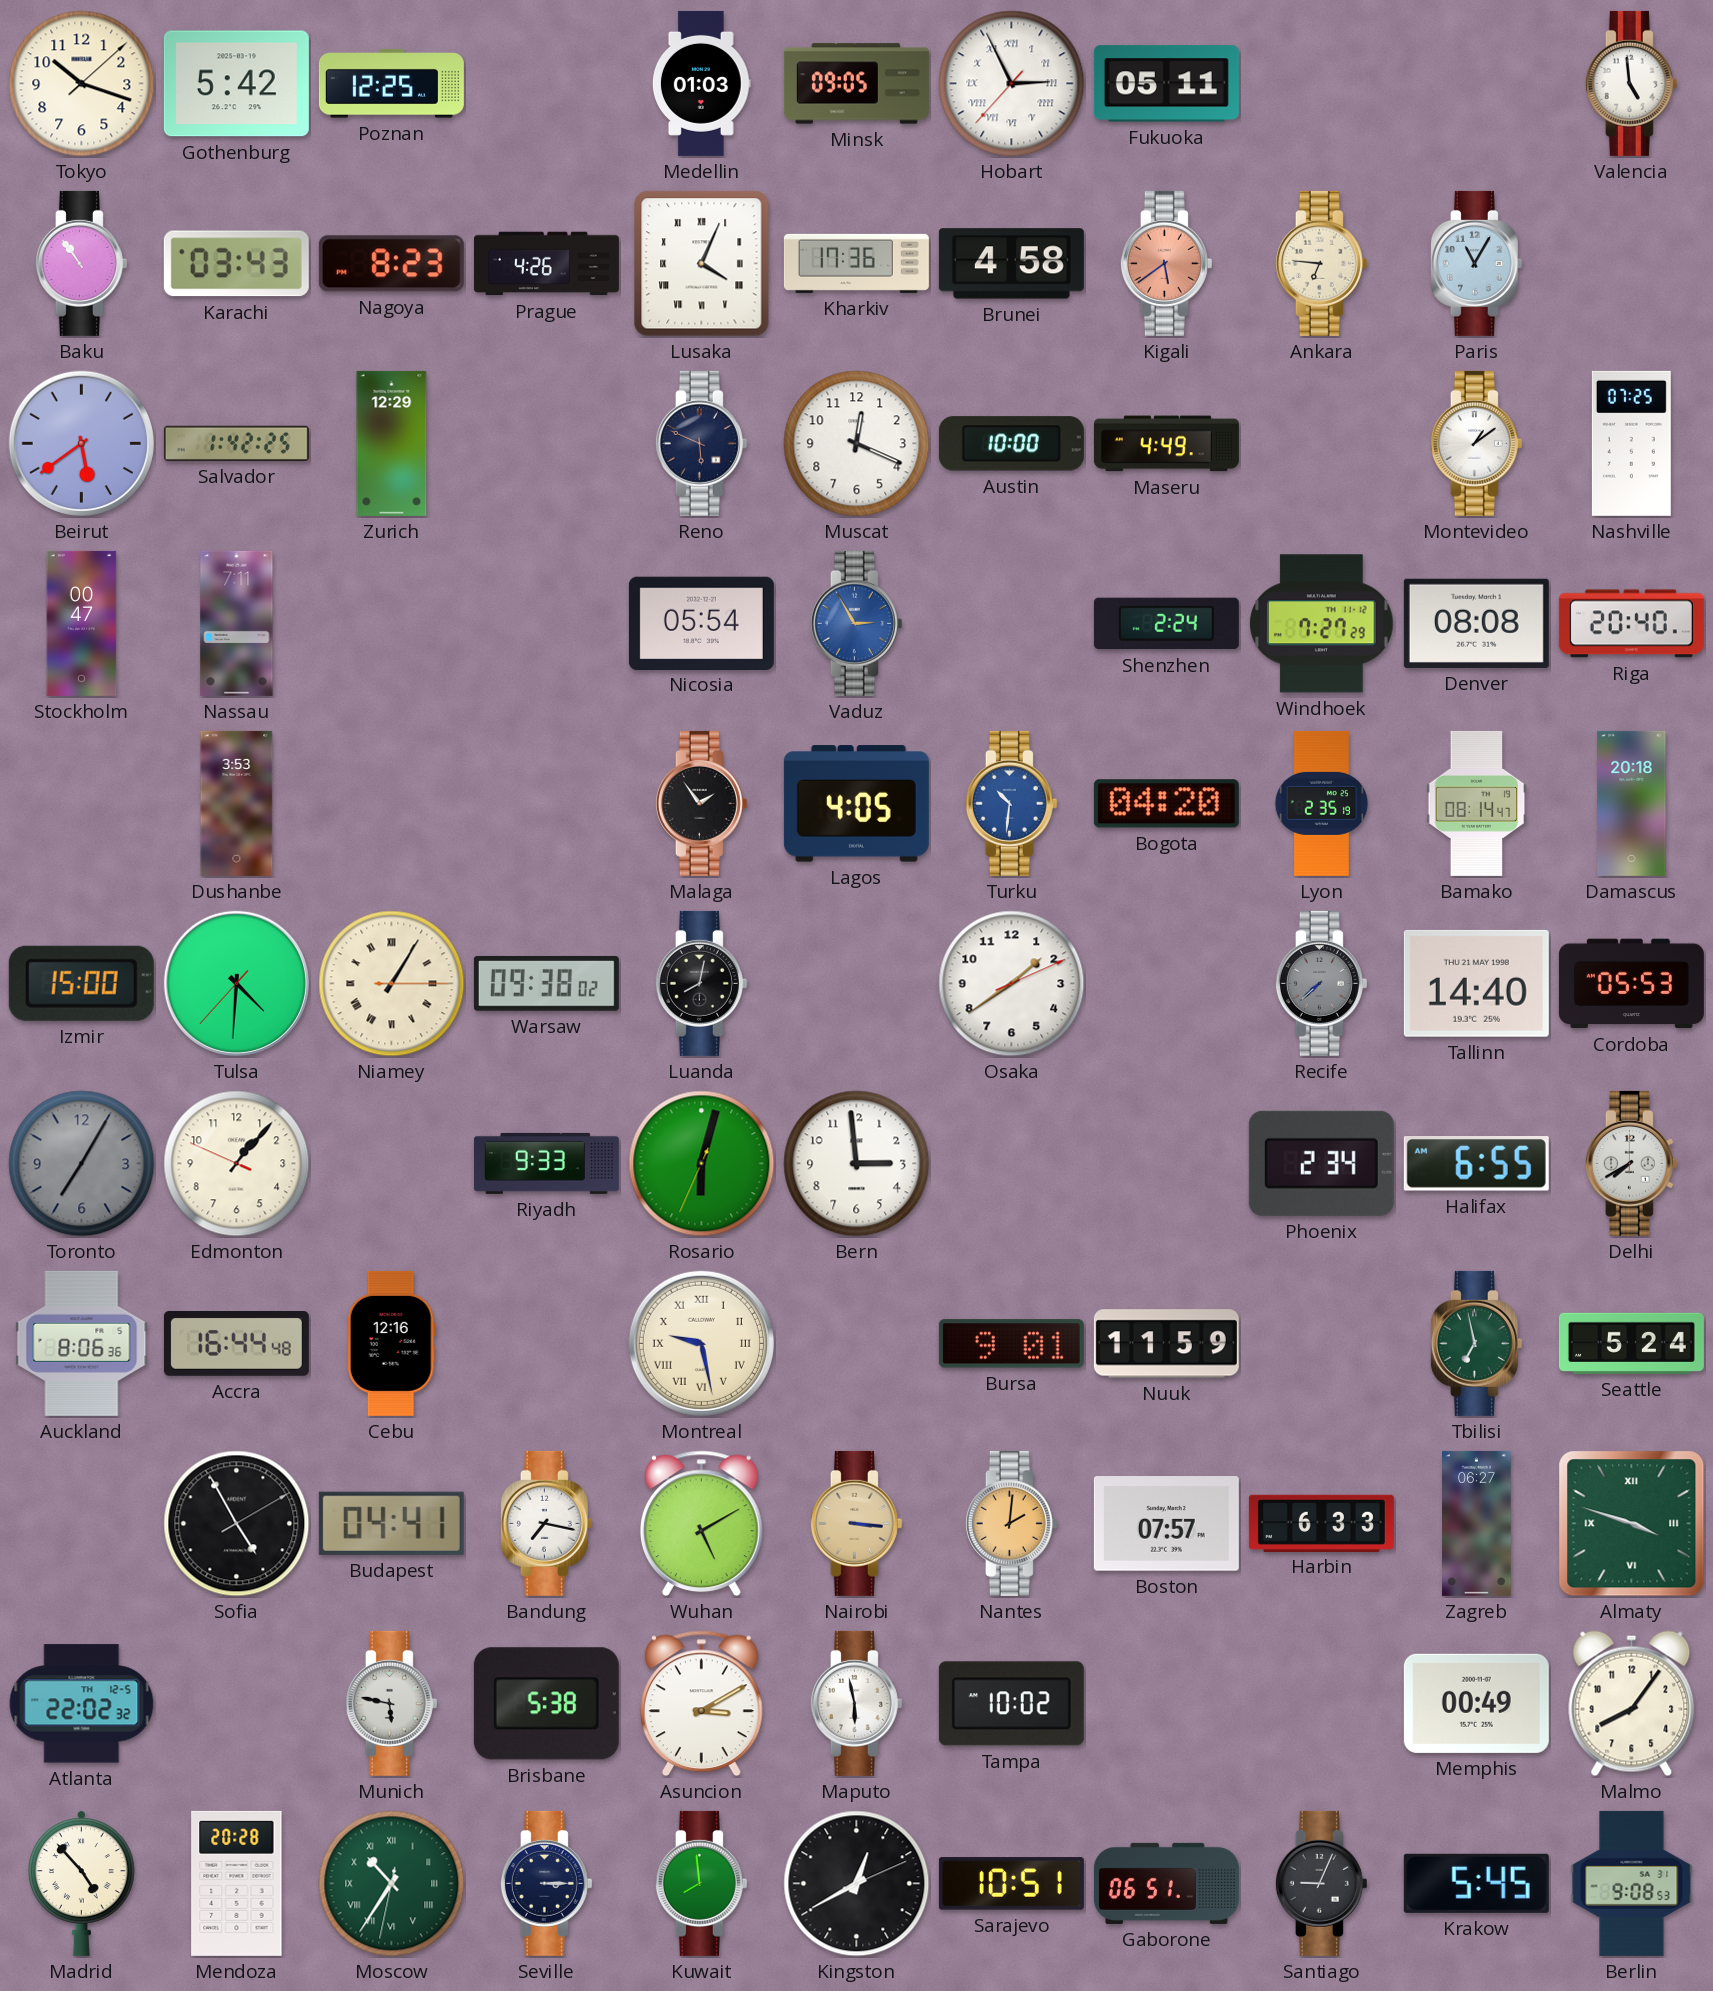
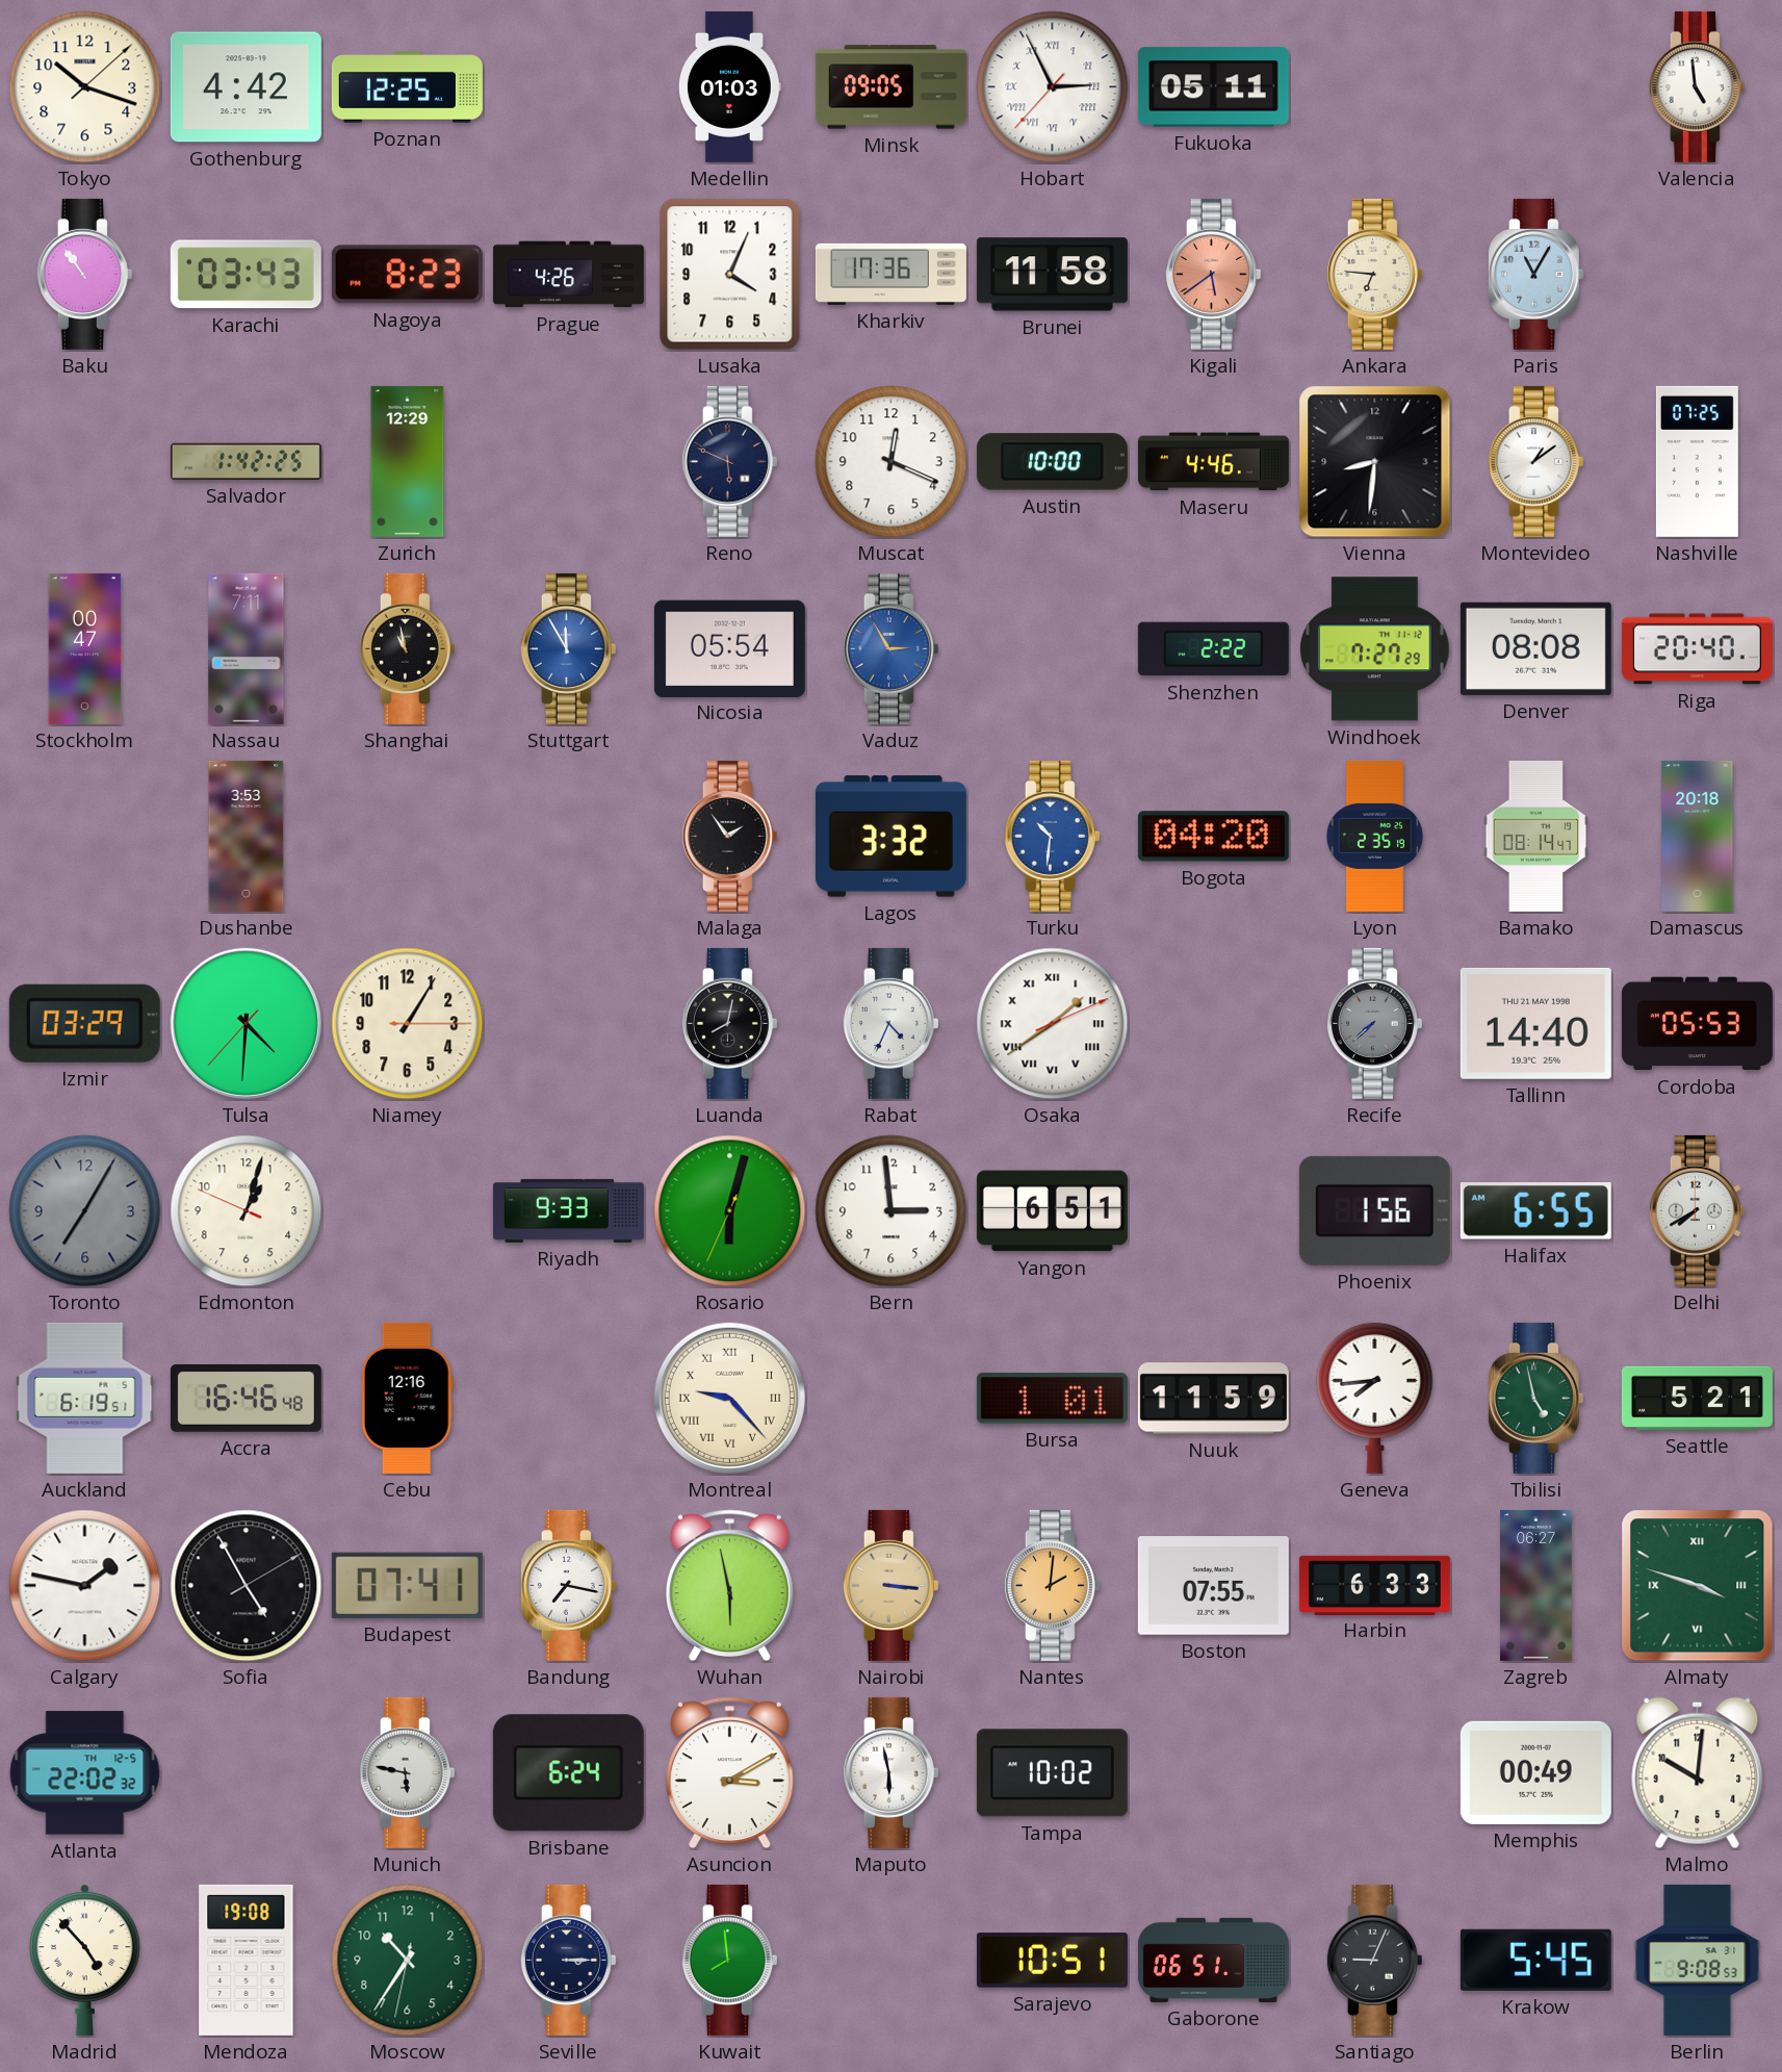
Gothenburg: 5:42 -> 4:42
Lusaka numerals: Roman -> Arabic
Brunei: 4:58 -> 11:58
Beirut: 5:39 -> none
Maseru: 4:49 -> 4:46
Vienna: none -> 8:31
Shanghai: none -> 10:58
Stuttgart: none -> 11:55
Shenzhen: 2:24 -> 2:22
Lagos: 4:05 -> 3:32
Izmir: 15:00 -> 03:29
Niamey numerals: Roman -> Arabic
Warsaw: 09:38 -> none
Rabat: none -> 4:34
Osaka numerals: Arabic -> Roman
Edmonton: 1:06 -> 1:02
Yangon: none -> 6:51
Phoenix: 2:34 -> 1:56
Auckland: 8:06 -> 6:19
Accra: 16:44 -> 16:46
Montreal: 9:28 -> 9:23
Bursa: 9:01 -> 1:01
Geneva: none -> 7:44
Tbilisi: 6:58 -> 4:58
Seattle: 5:24 -> 5:21
Calgary: none -> 1:47
Budapest: 04:41 -> 07:41
Wuhan: 5:10 -> 5:58
Boston: 07:57 -> 07:55
Brisbane: 5:38 -> 6:24
Malmo: 8:06 -> 10:01
Mendoza: 20:28 -> 19:08
Moscow numerals: Roman -> Arabic
Kingston: 12:40 -> none
